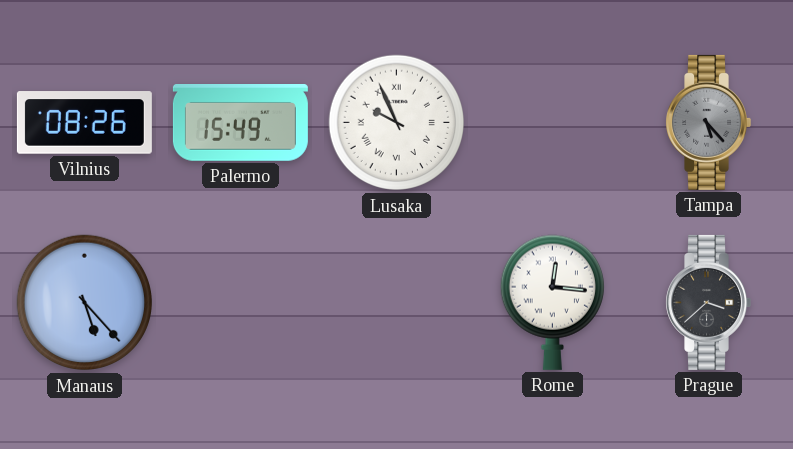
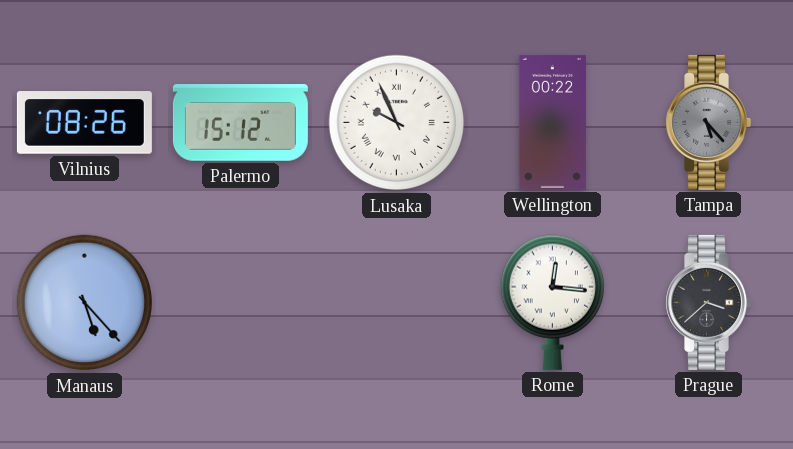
Palermo: 15:49 -> 15:12
Wellington: none -> 00:22
